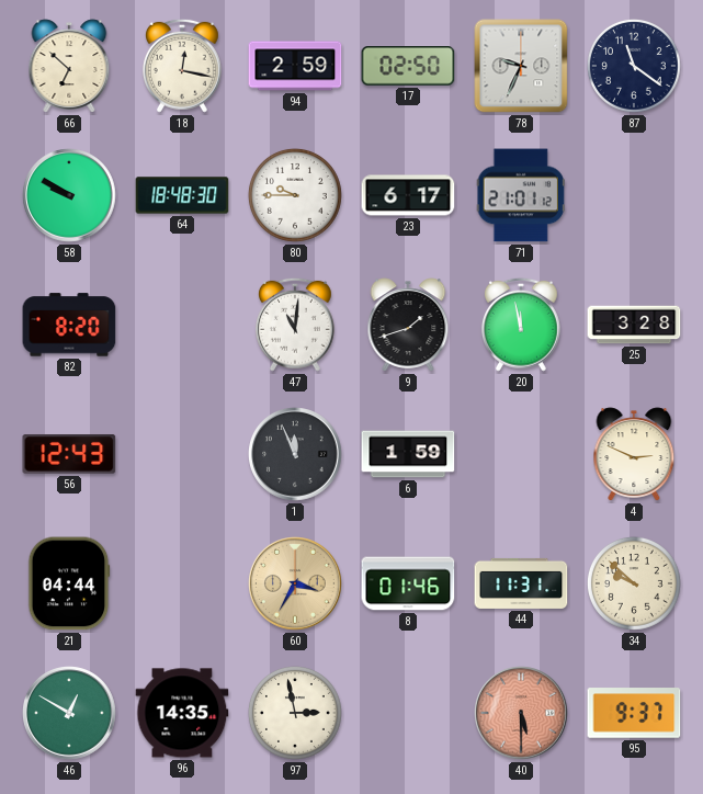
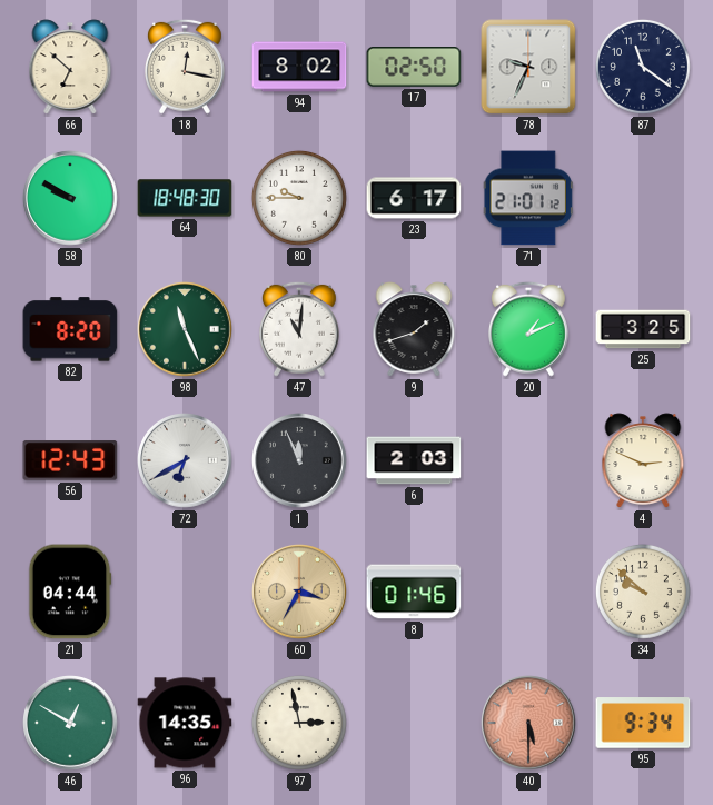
94: 2:59 -> 8:02
98: none -> 11:26
20: 11:58 -> 1:11
25: 3:28 -> 3:25
72: none -> 6:40
6: 1:59 -> 2:03
44: 11:31 -> none
95: 9:37 -> 9:34
